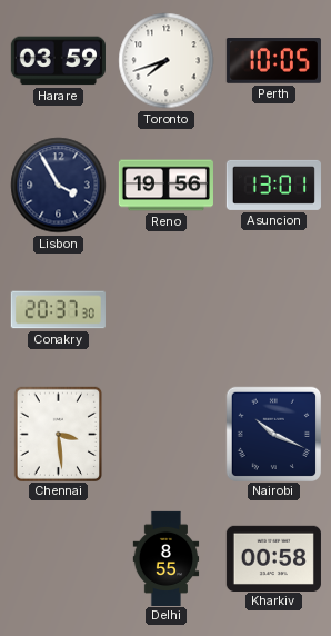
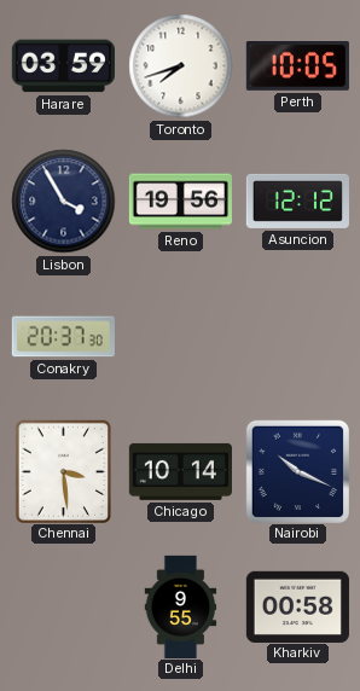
Asuncion: 13:01 -> 12:12
Chicago: none -> 10:14
Delhi: 8:55 -> 9:55
